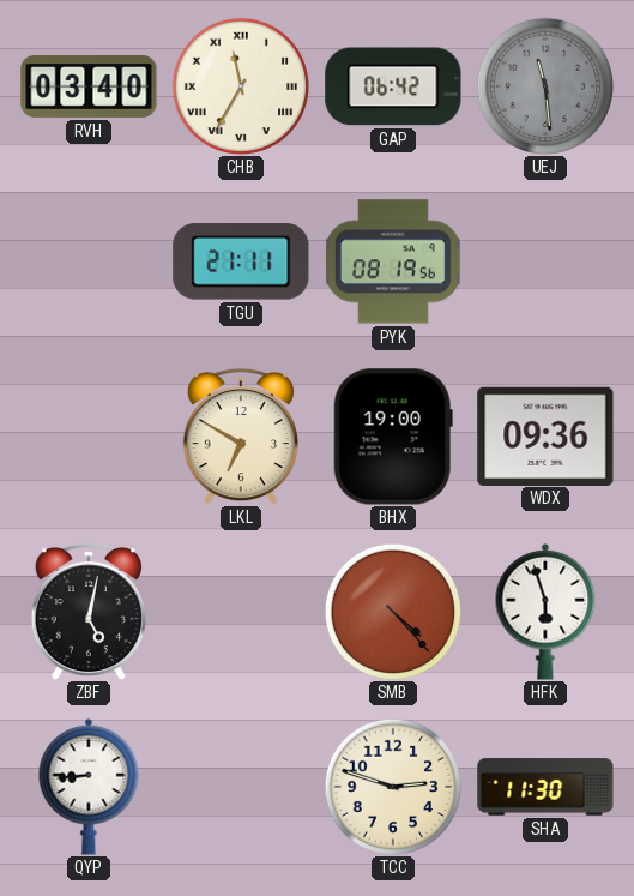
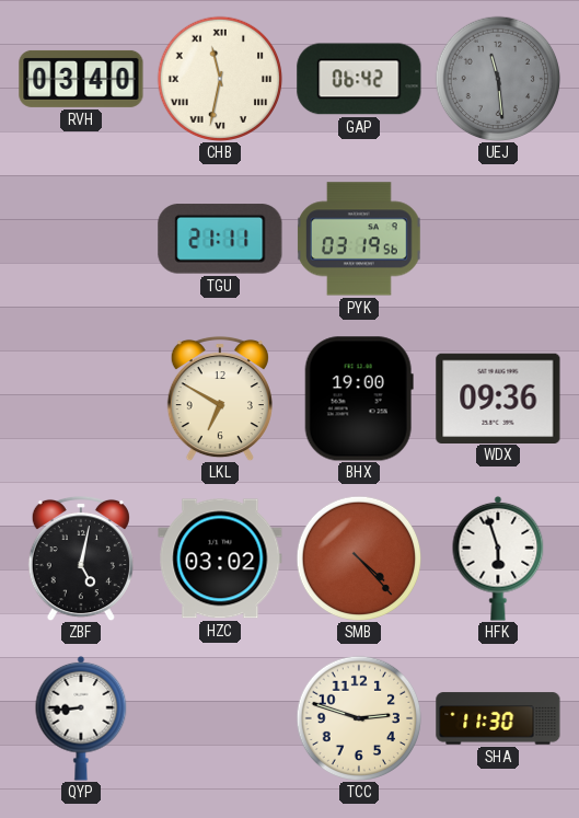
CHB: 11:35 -> 11:32
PYK: 08:19 -> 03:19
HZC: none -> 03:02
